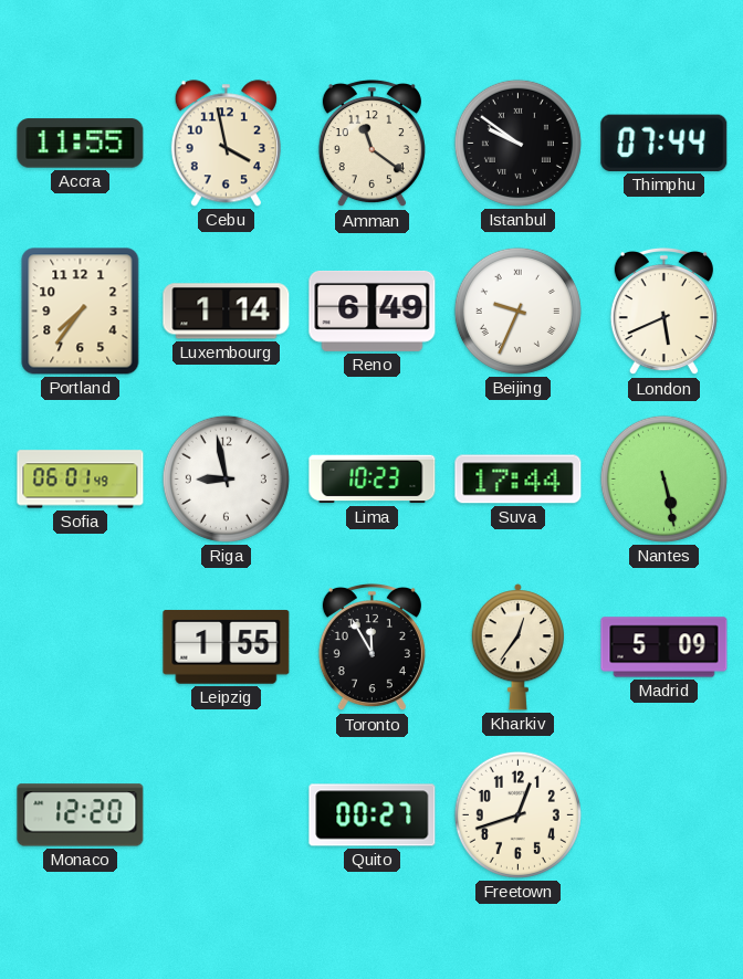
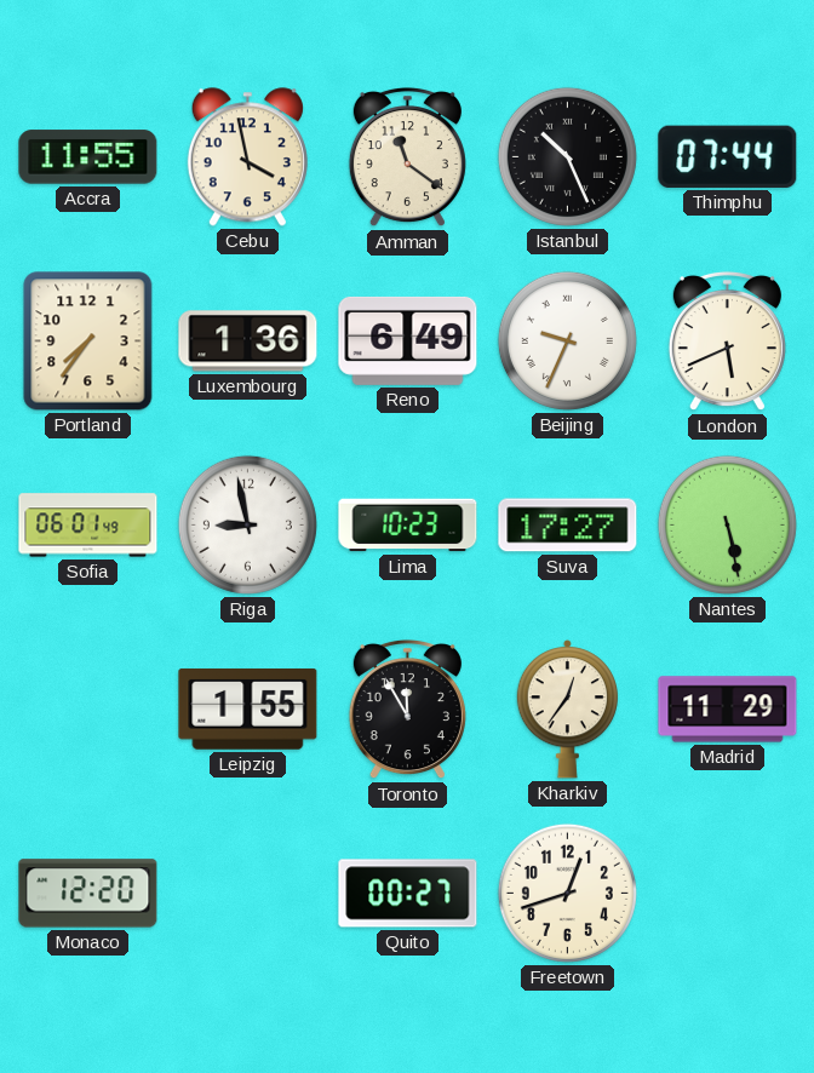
Istanbul: 9:51 -> 10:26
Luxembourg: 1:14 -> 1:36
Suva: 17:44 -> 17:27
Madrid: 5:09 -> 11:29
